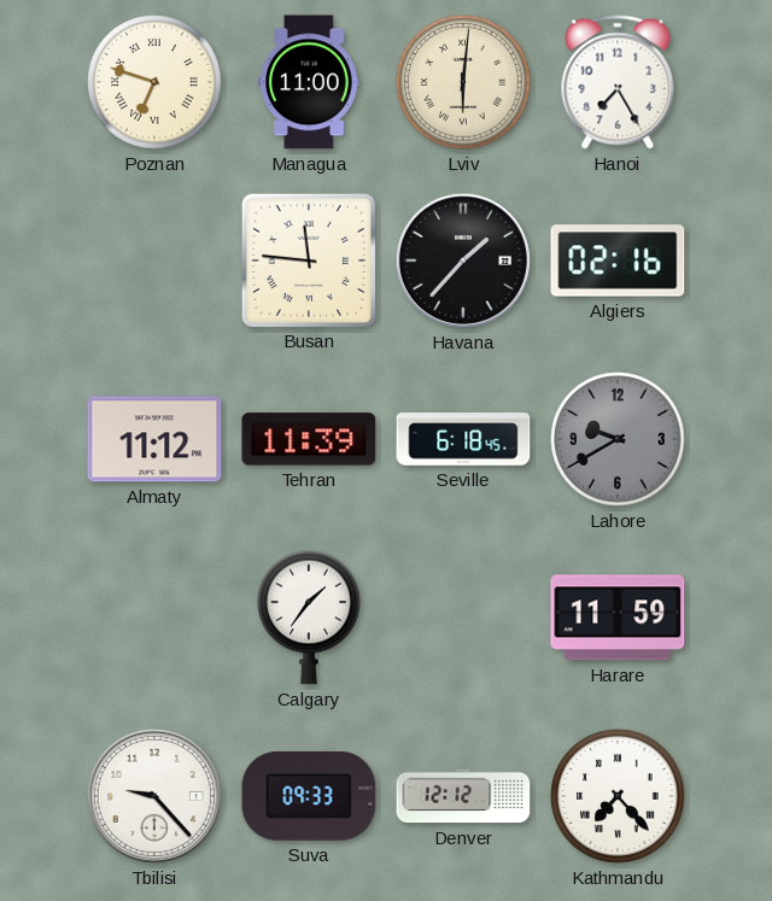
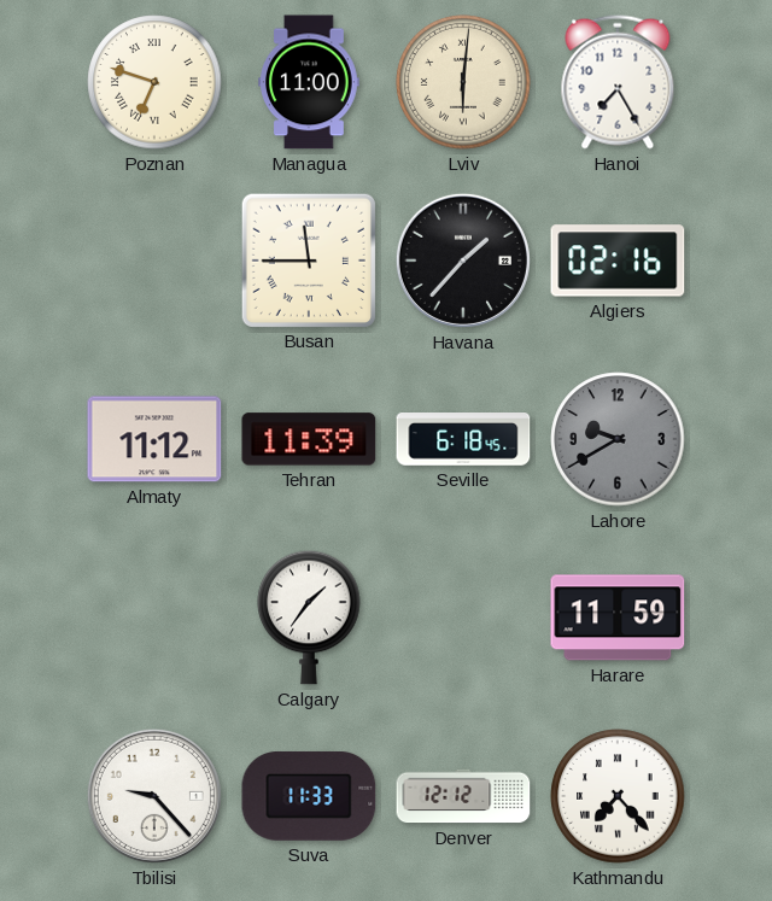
Busan: 11:46 -> 11:45
Suva: 09:33 -> 11:33
